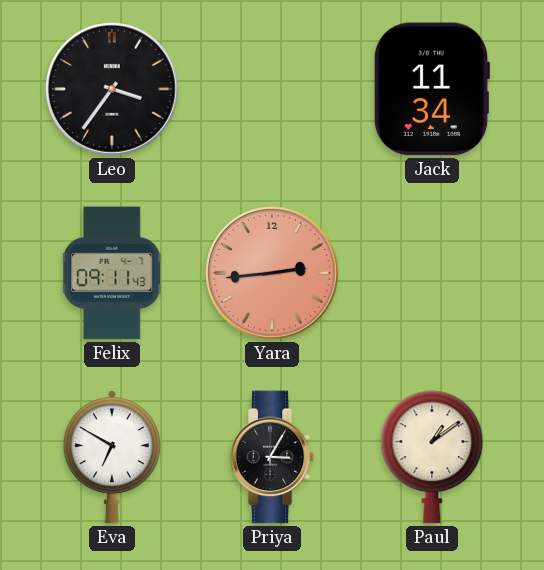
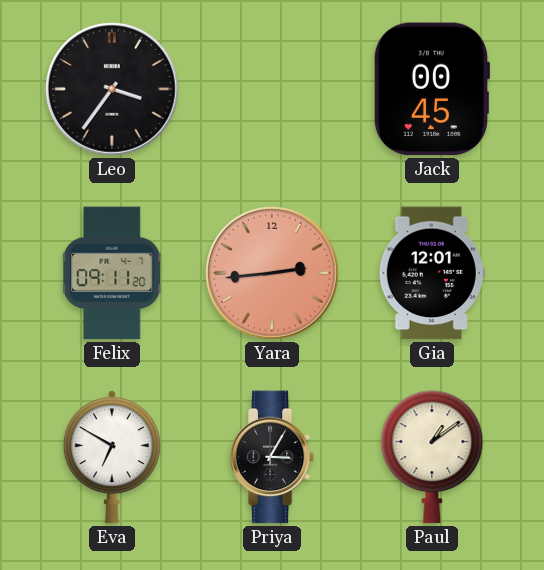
Jack: 11:34 -> 00:45
Felix: 09:11:43 -> 09:11:20
Gia: none -> 12:01
